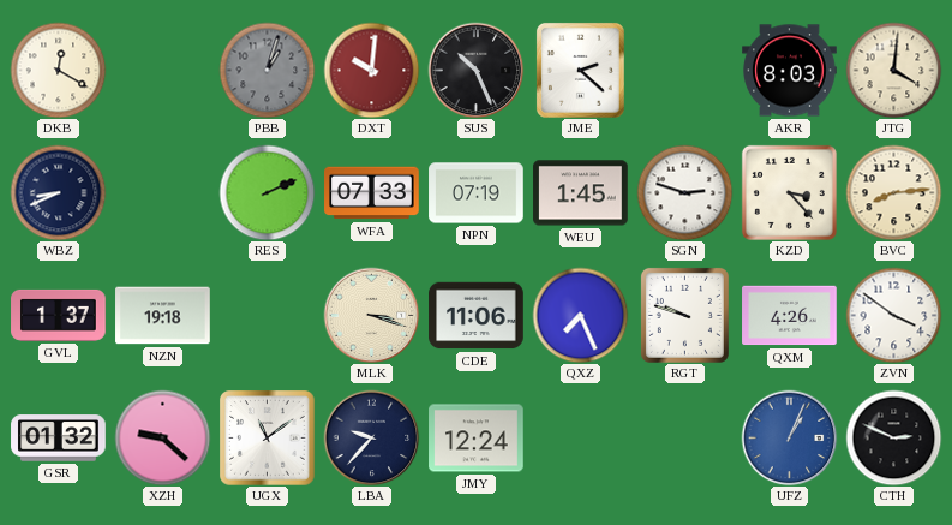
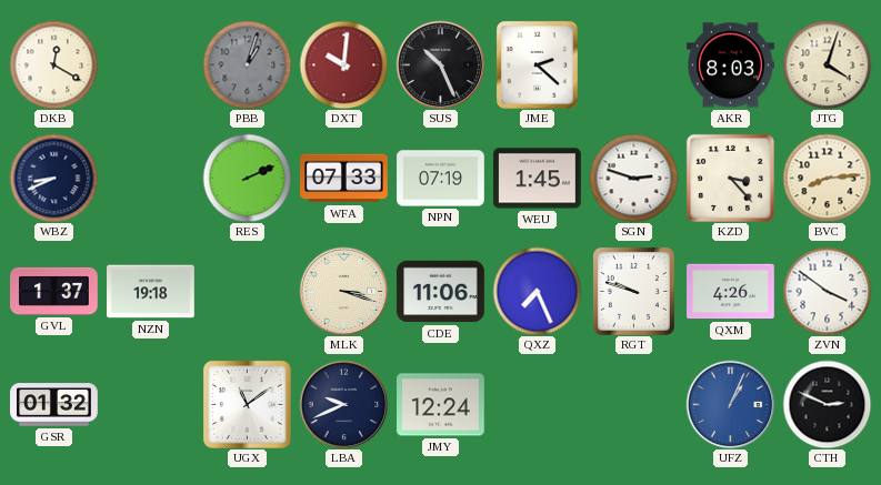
JTG: 4:01 -> 4:03
XZH: 9:22 -> none
LBA: 9:37 -> 9:41
